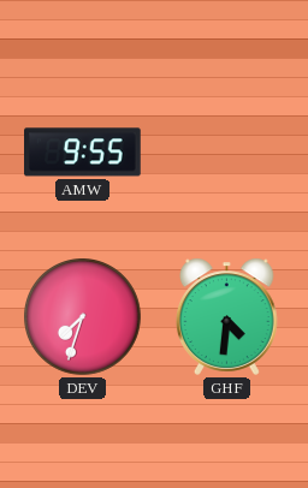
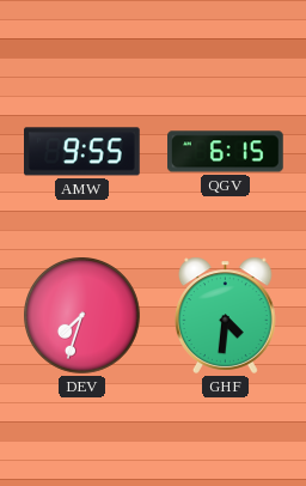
QGV: none -> 6:15
